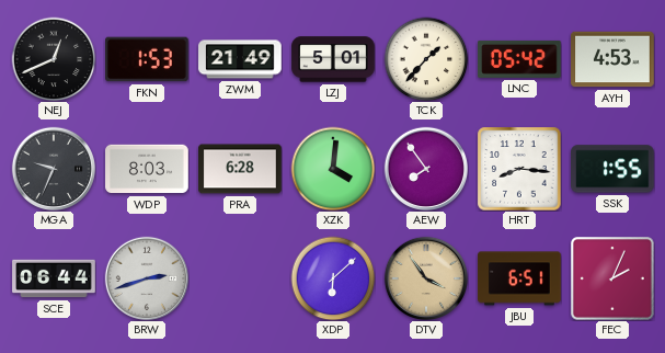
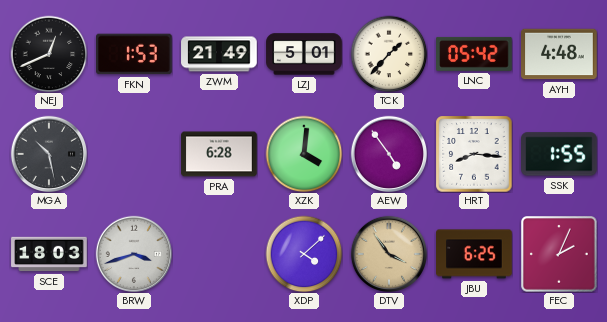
AYH: 4:53 -> 4:48
MGA: 9:34 -> 10:28
WDP: 8:03 -> none
AEW: 7:54 -> 4:54
SCE: 06:44 -> 18:03
BRW: 2:42 -> 3:42
XDP: 6:08 -> 4:08
JBU: 6:51 -> 6:25
